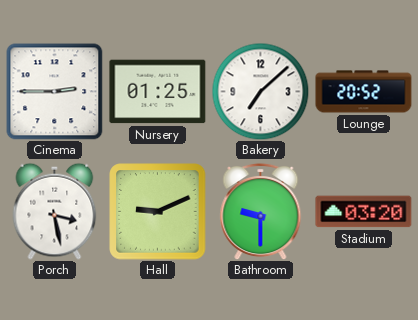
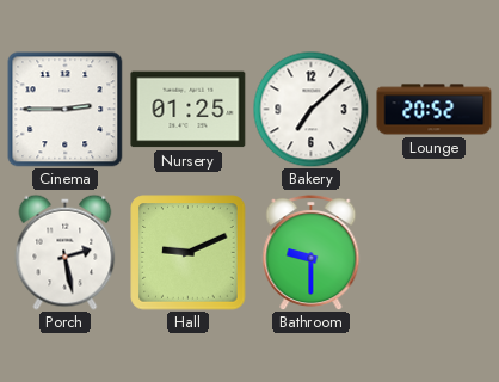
Porch: 3:28 -> 2:28
Stadium: 03:20 -> none
